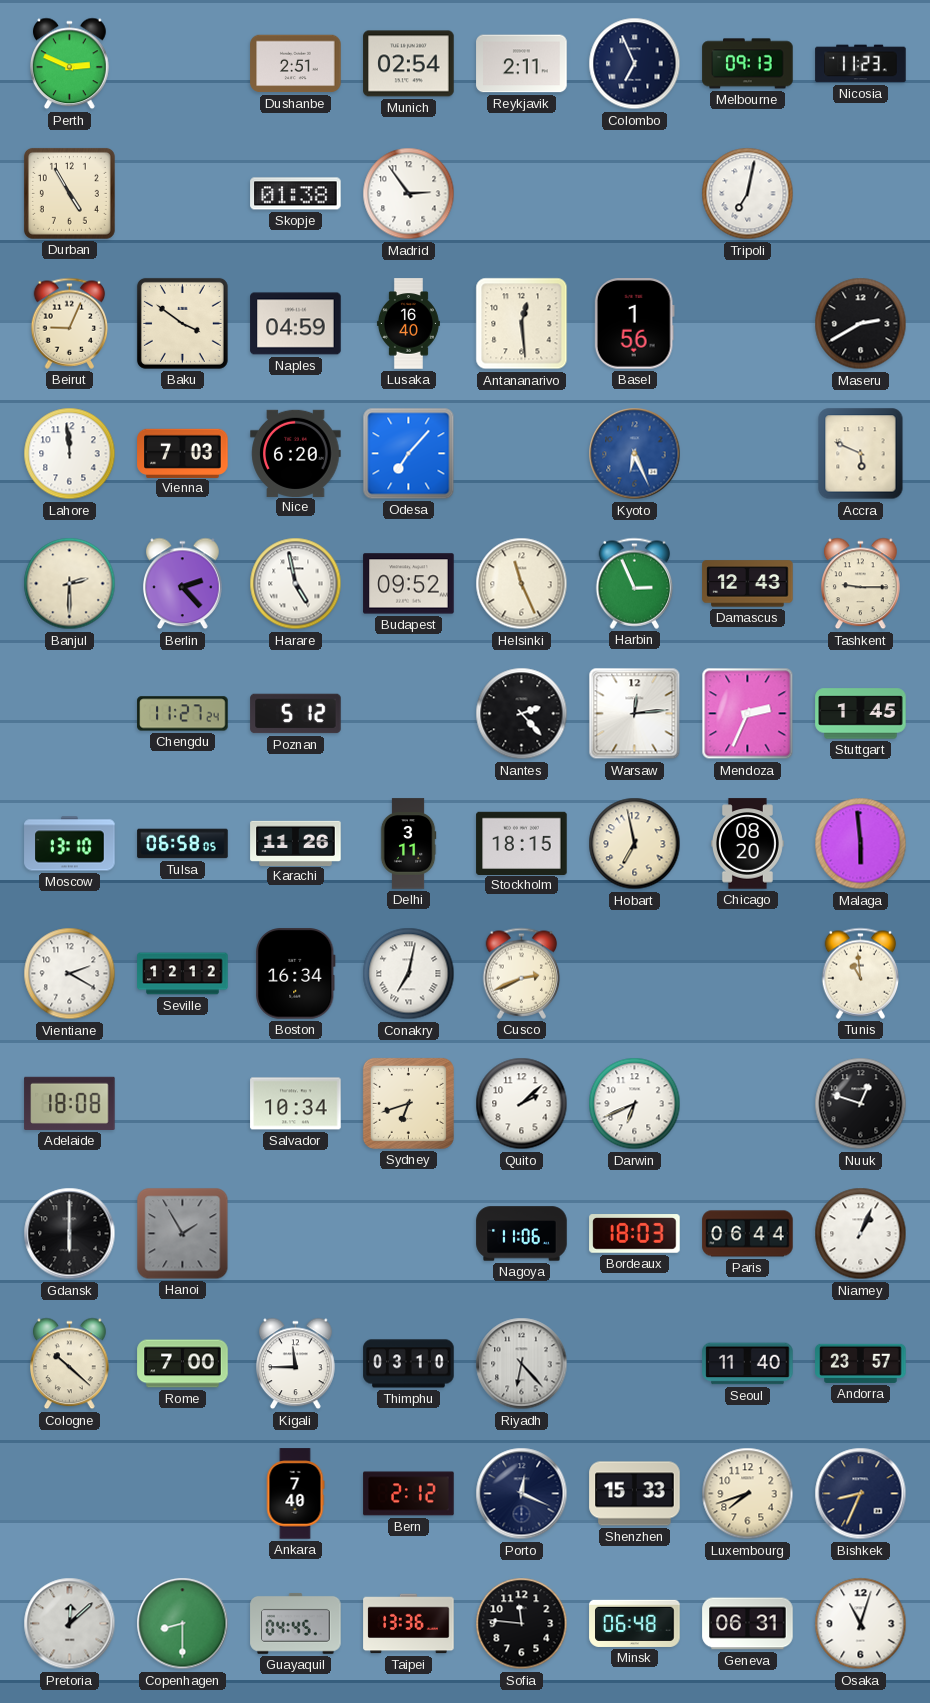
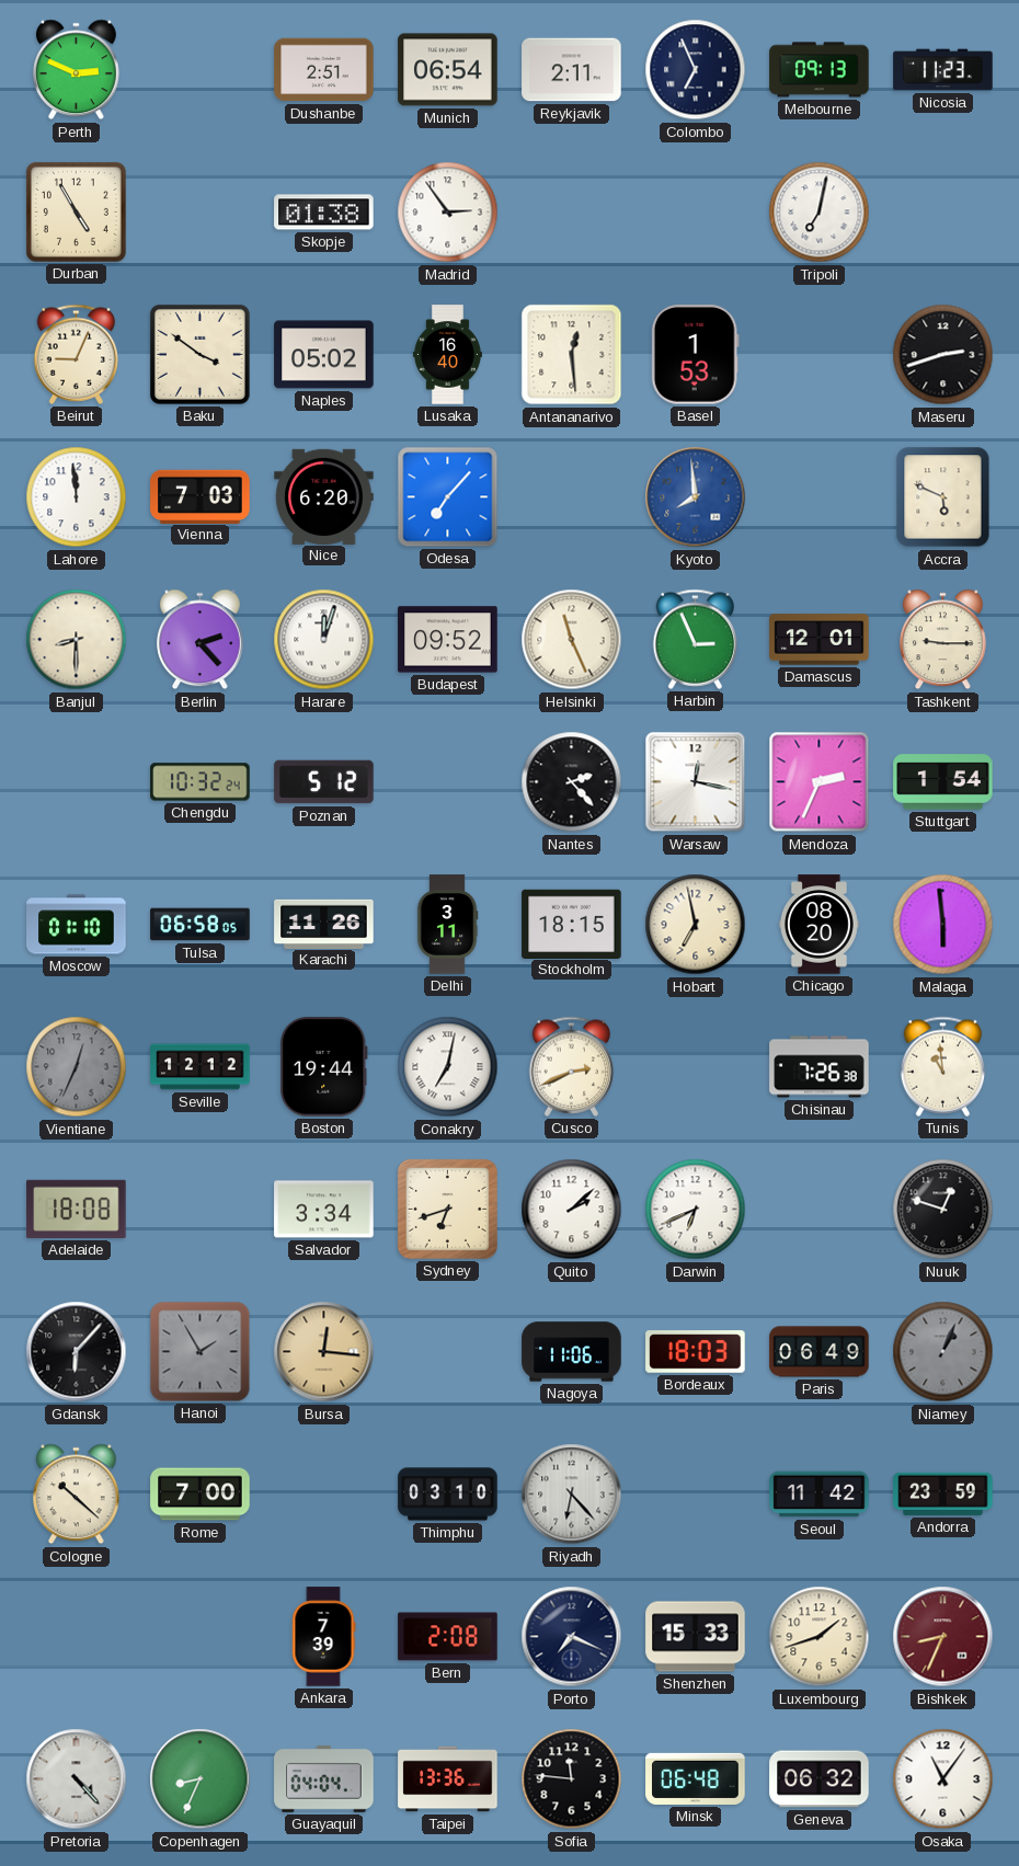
Munich: 02:54 -> 06:54
Naples: 04:59 -> 05:02
Basel: 1:56 -> 1:53
Maseru: 2:40 -> 2:42
Kyoto: 6:26 -> 7:59
Banjul: 2:30 -> 8:30
Harare: 4:58 -> 12:03
Damascus: 12:43 -> 12:01
Chengdu: 11:27 -> 10:32
Warsaw: 12:14 -> 12:17
Stuttgart: 1:45 -> 1:54
Moscow: 13:10 -> 01:10
Vientiane: 2:20 -> 12:34
Vientiane dial: white -> grey
Boston: 16:34 -> 19:44
Chisinau: none -> 7:26
Salvador: 10:34 -> 3:34
Gdansk: 6:00 -> 6:07
Bursa: none -> 12:16
Paris: 06:44 -> 06:49
Niamey dial: white -> grey
Kigali: 11:45 -> none
Seoul: 11:40 -> 11:42
Andorra: 23:57 -> 23:59
Ankara: 7:40 -> 7:39
Bern: 2:12 -> 2:08
Porto: 12:19 -> 7:19
Luxembourg: 7:42 -> 1:42
Bishkek dial: navy -> burgundy
Pretoria: 12:08 -> 4:23
Copenhagen: 8:30 -> 8:34
Guayaquil: 04:45 -> 04:04
Geneva: 06:31 -> 06:32
Osaka: 11:03 -> 11:06
